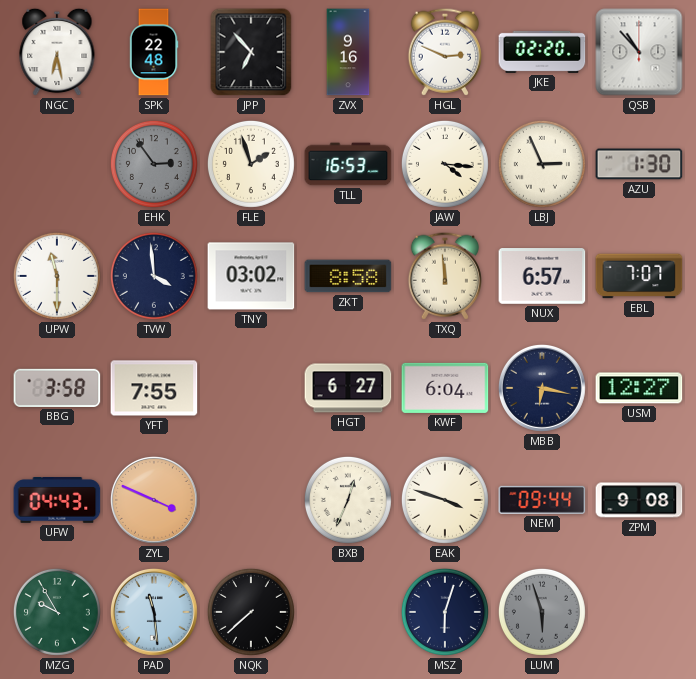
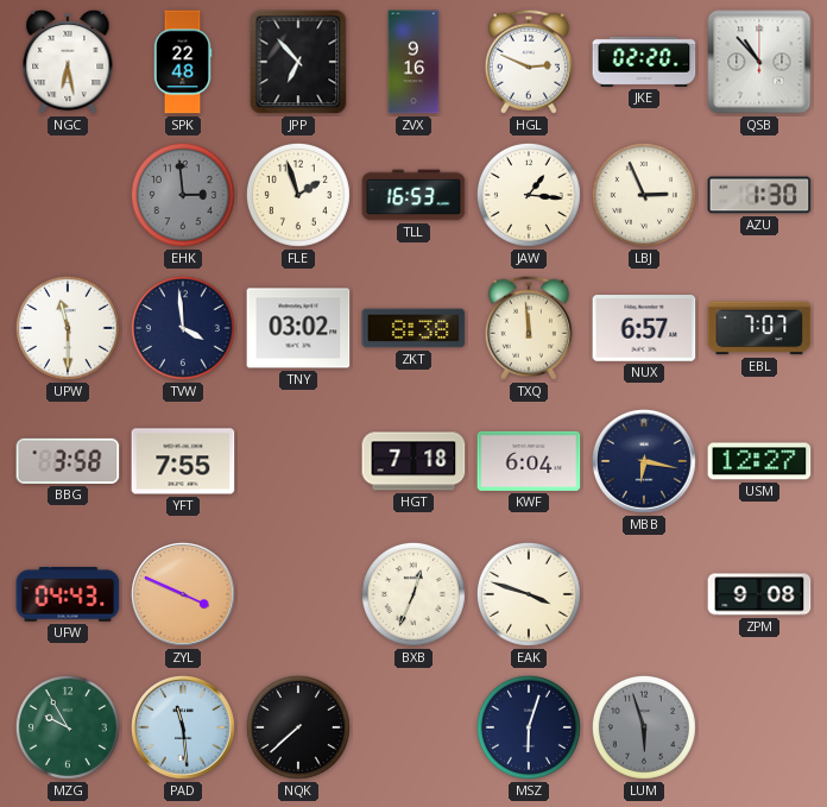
EHK: 2:54 -> 2:59
JAW: 4:16 -> 1:16
ZKT: 8:58 -> 8:38
HGT: 6:27 -> 7:18
NEM: 09:44 -> none
